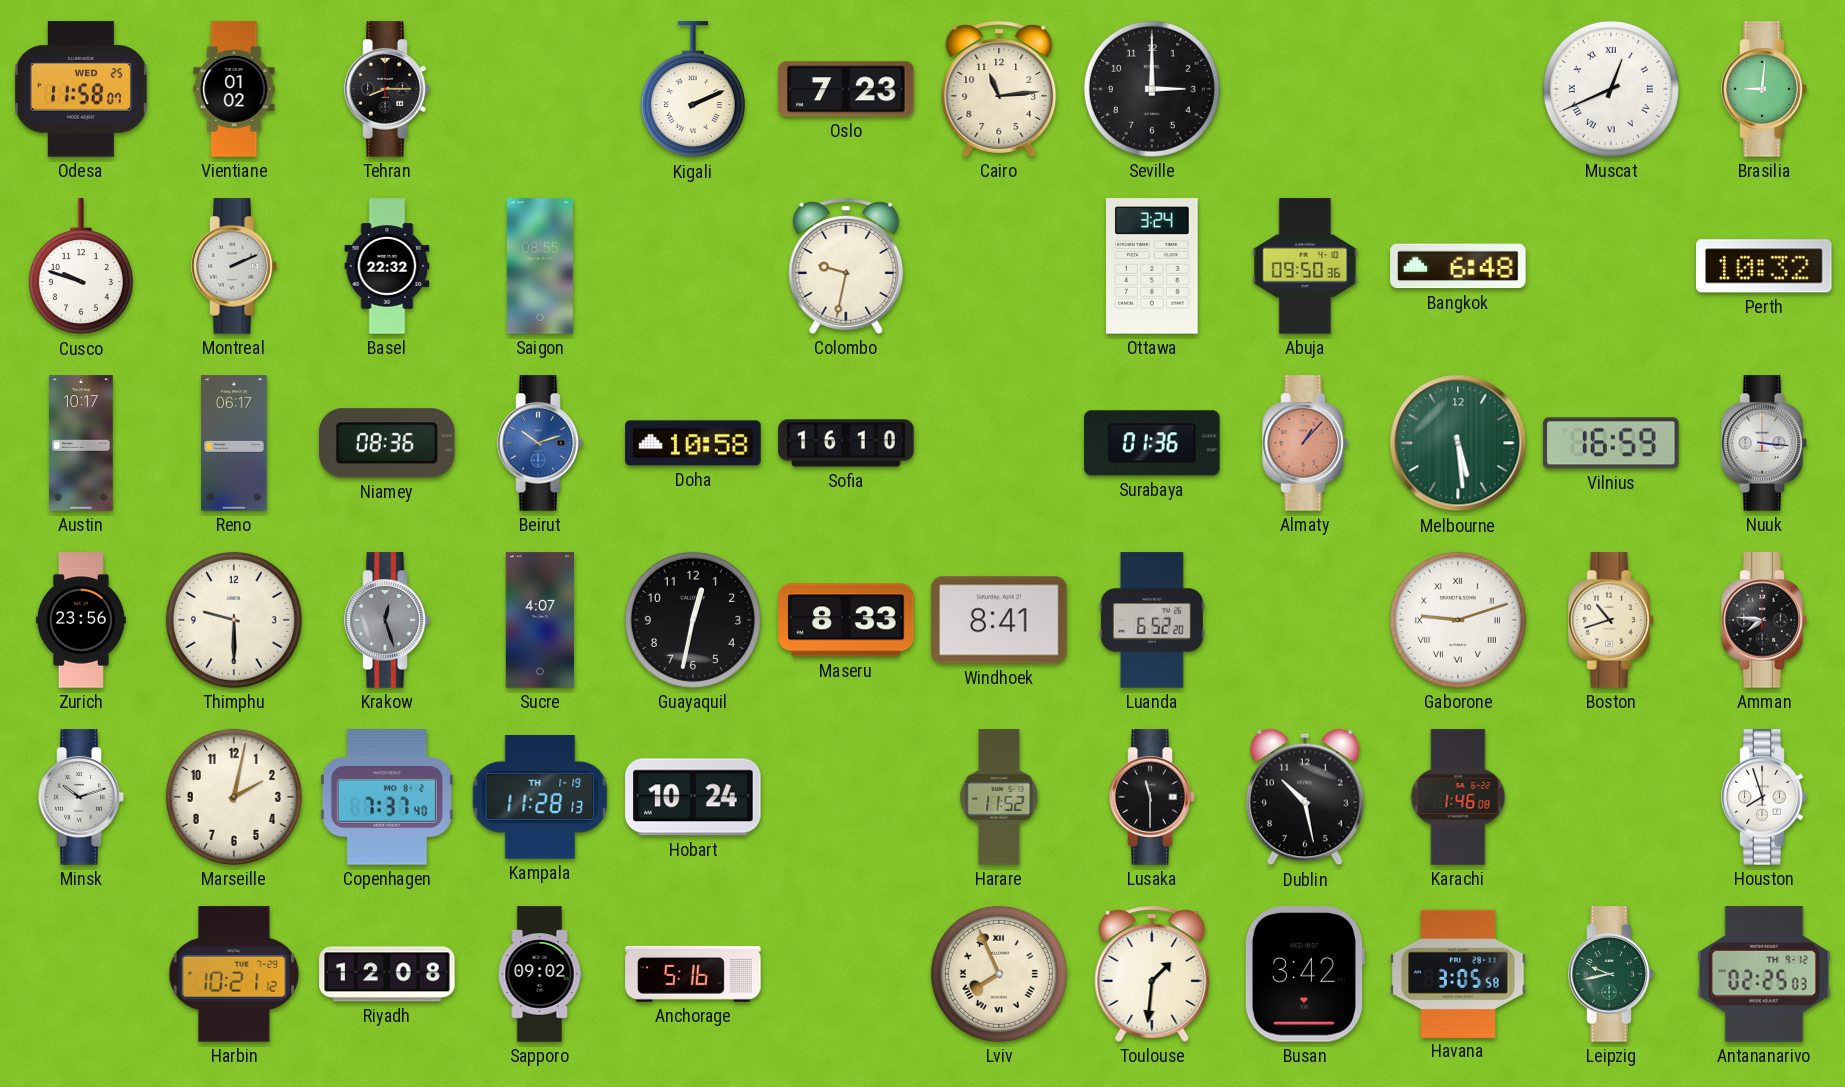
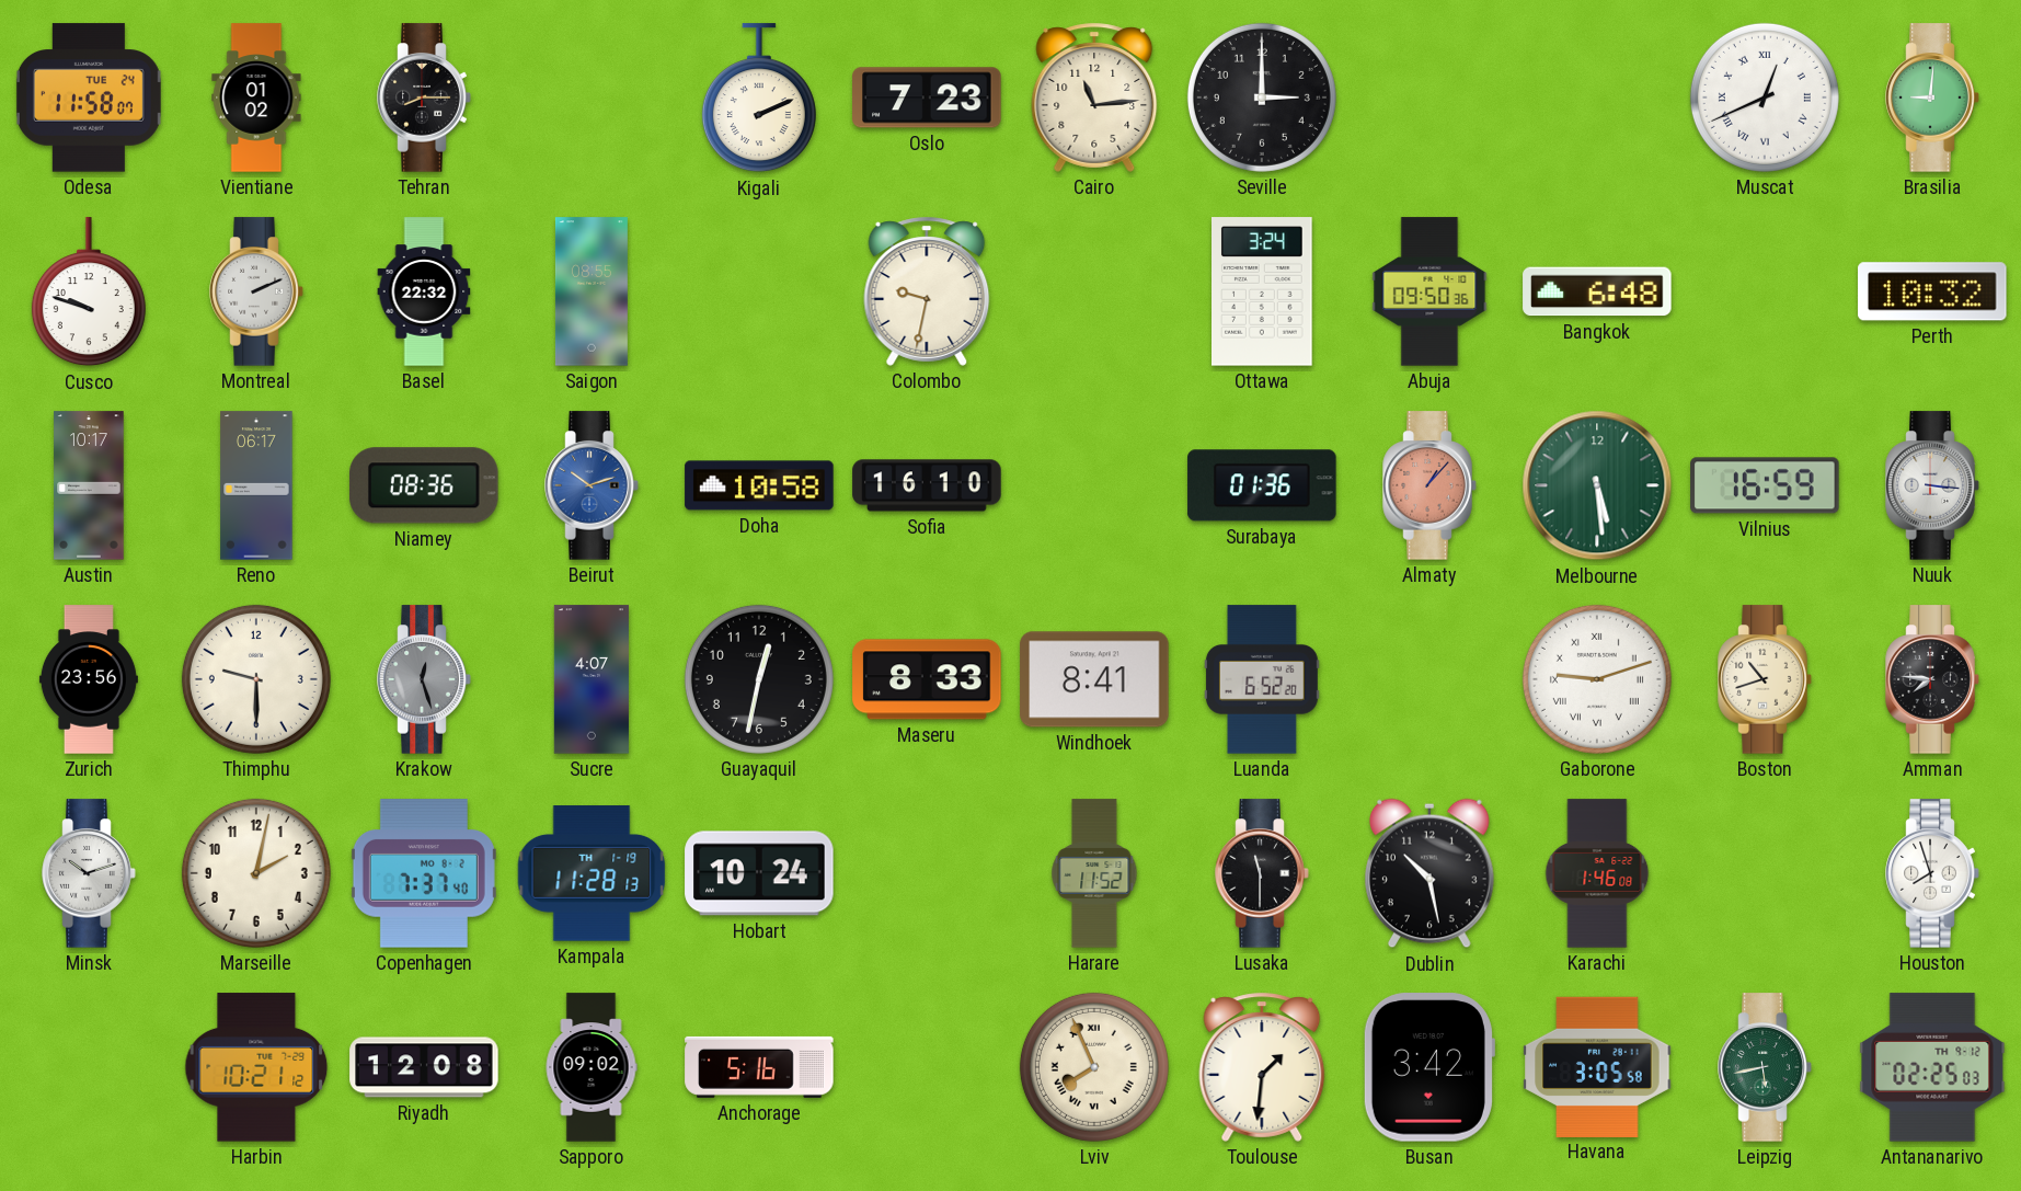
Odesa date: WED 25 -> TUE 24
Leipzig: 9:43 -> 5:43
